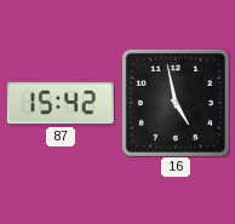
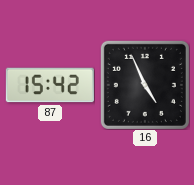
16: 4:58 -> 4:56
